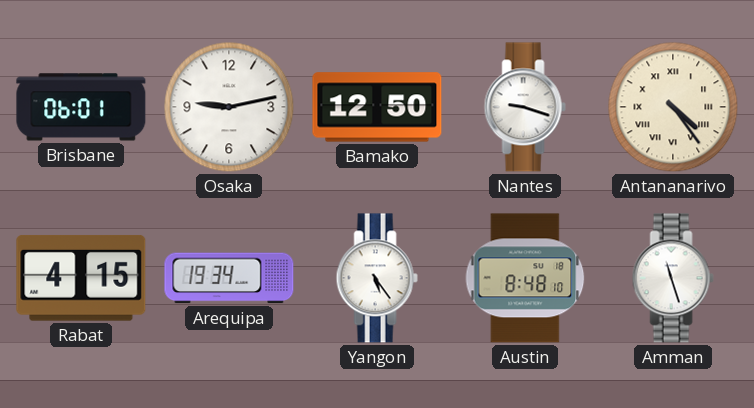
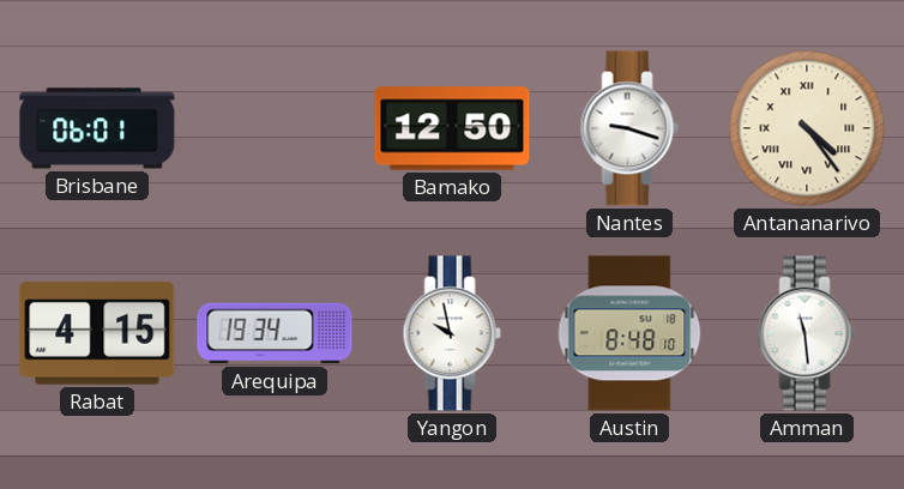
Osaka: 9:13 -> none
Yangon: 5:24 -> 9:58
Amman: 11:27 -> 11:29
